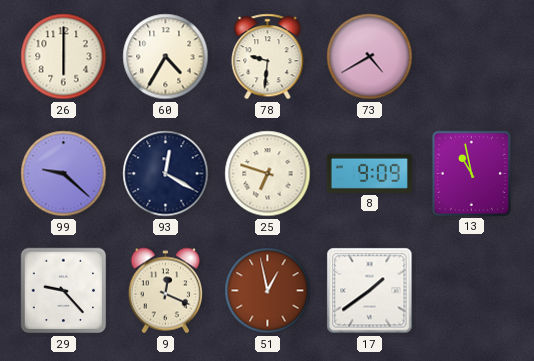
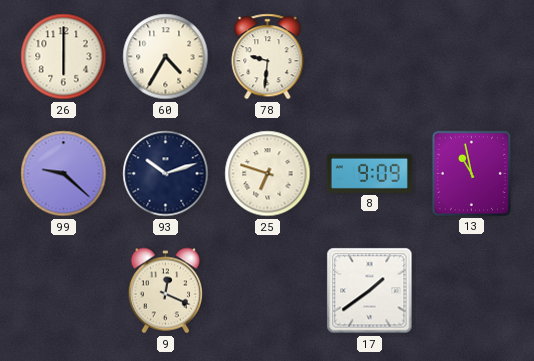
73: 4:40 -> none
93: 12:20 -> 10:12
29: 9:23 -> none
51: 12:58 -> none
